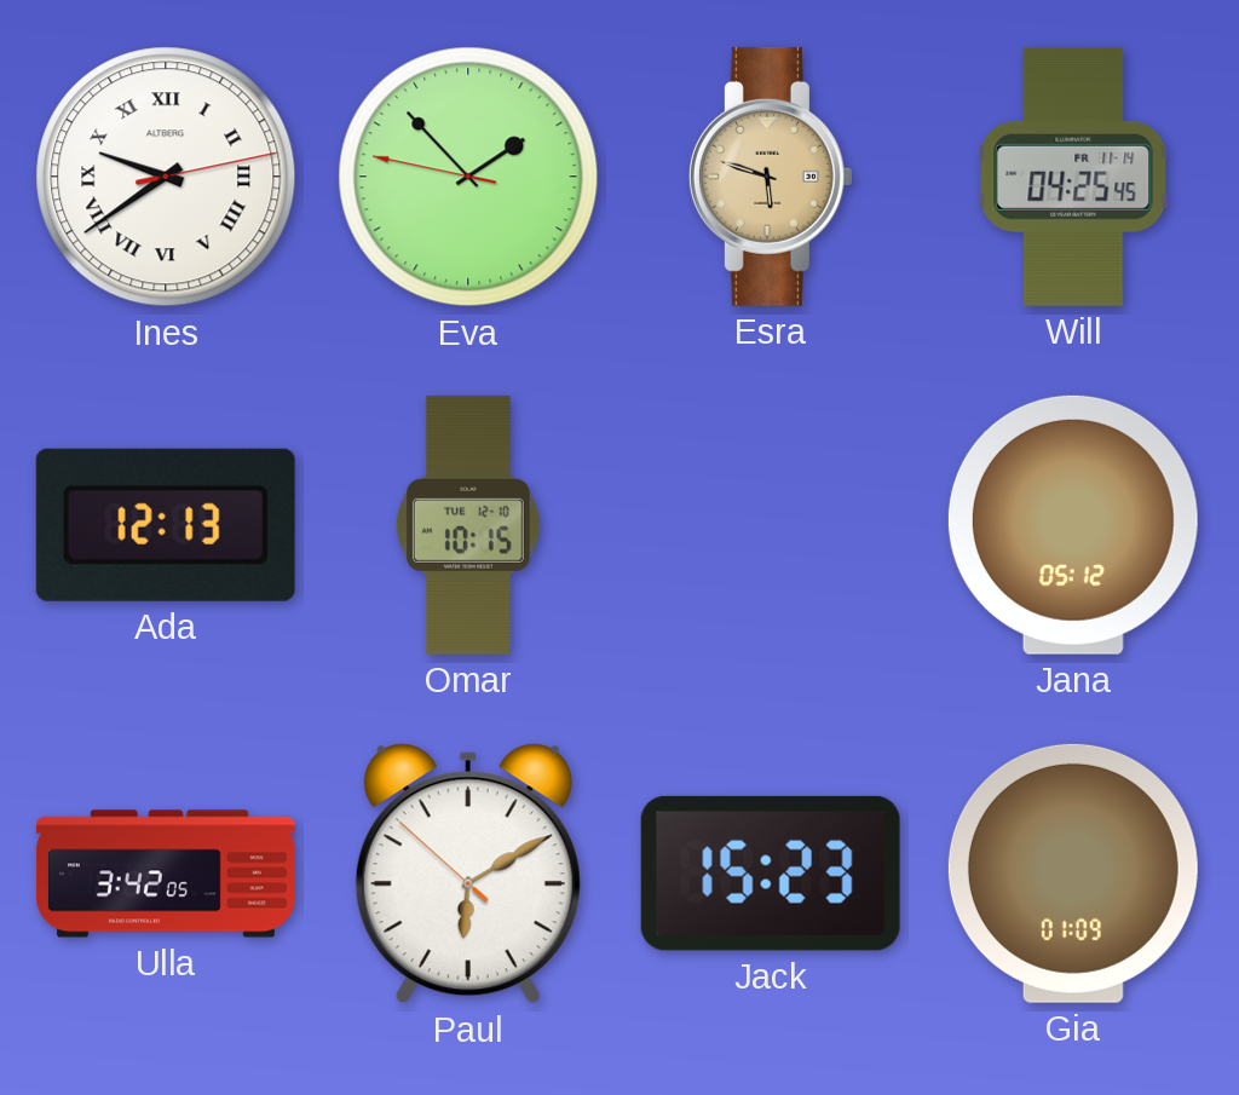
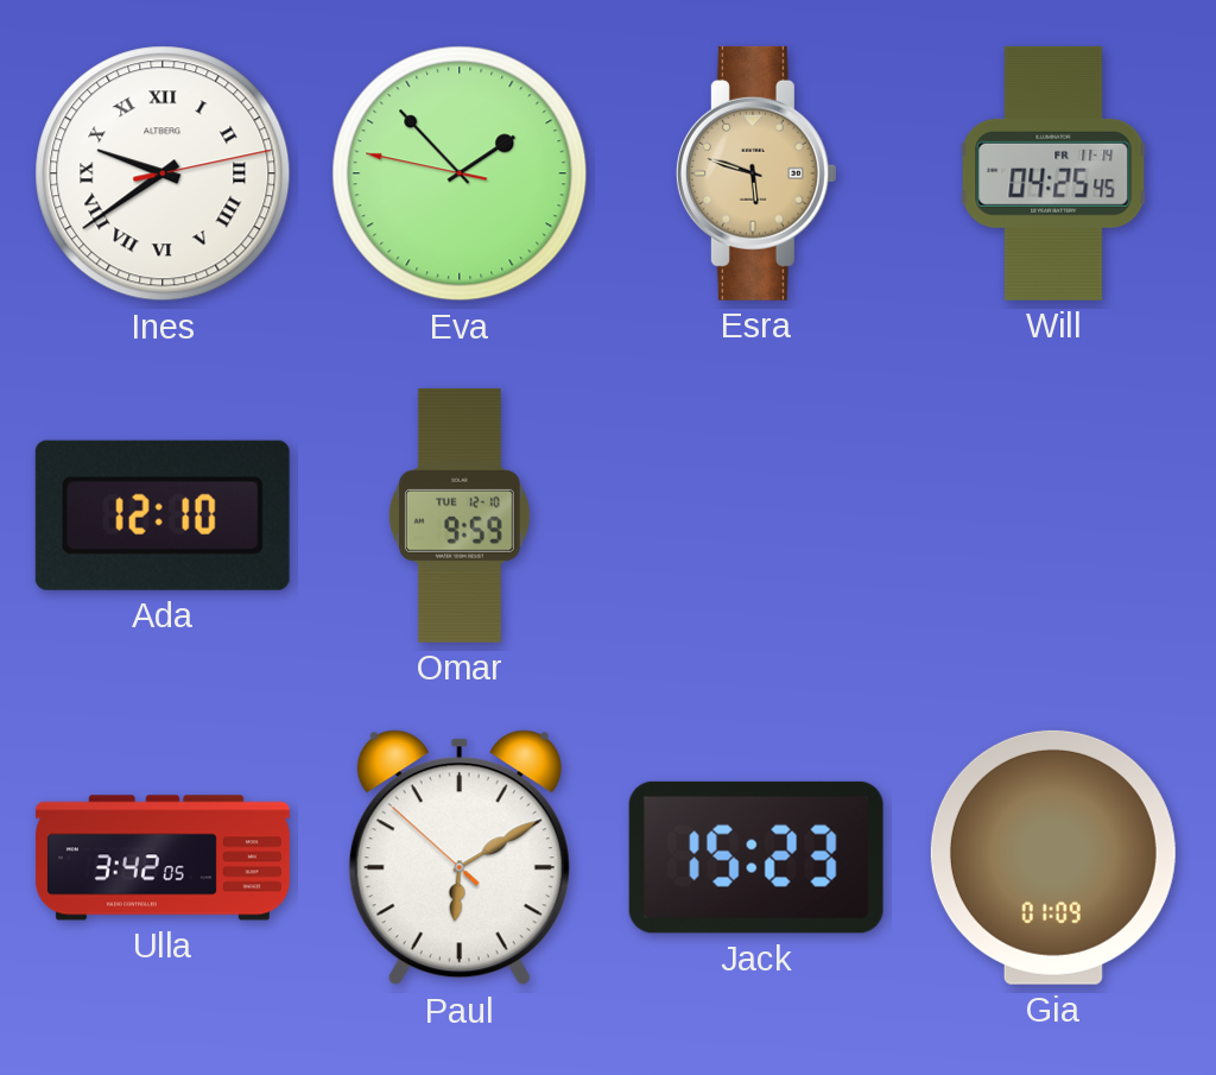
Ada: 12:13 -> 12:10
Omar: 10:15 -> 9:59
Jana: 05:12 -> none
